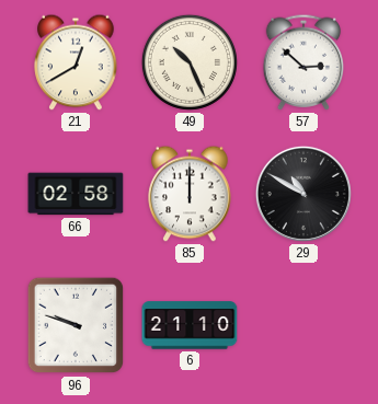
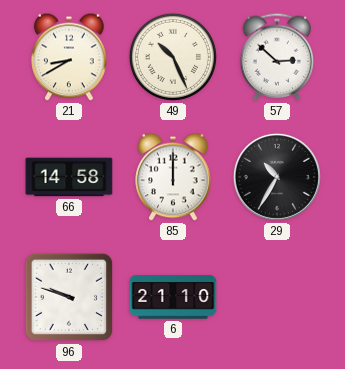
21: 12:40 -> 8:40
66: 02:58 -> 14:58
29: 10:50 -> 10:35
